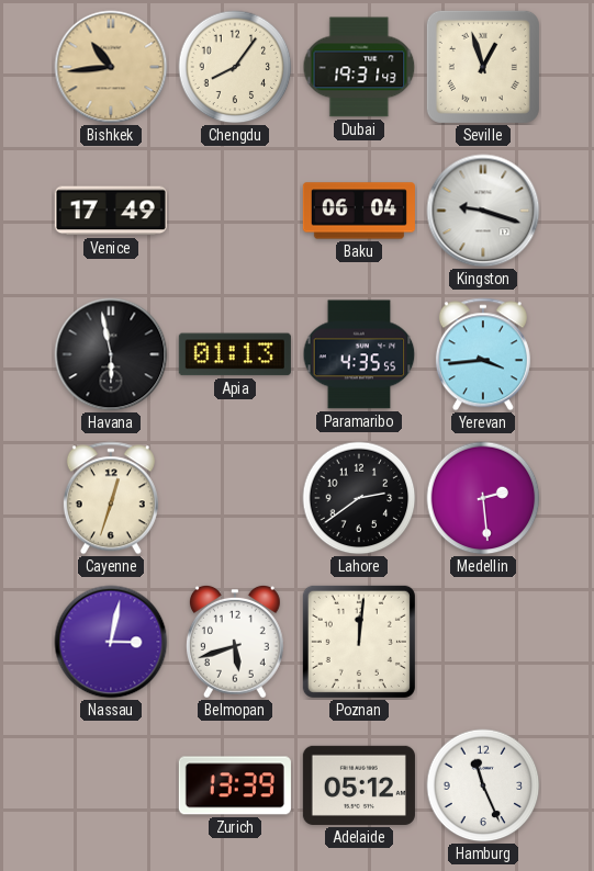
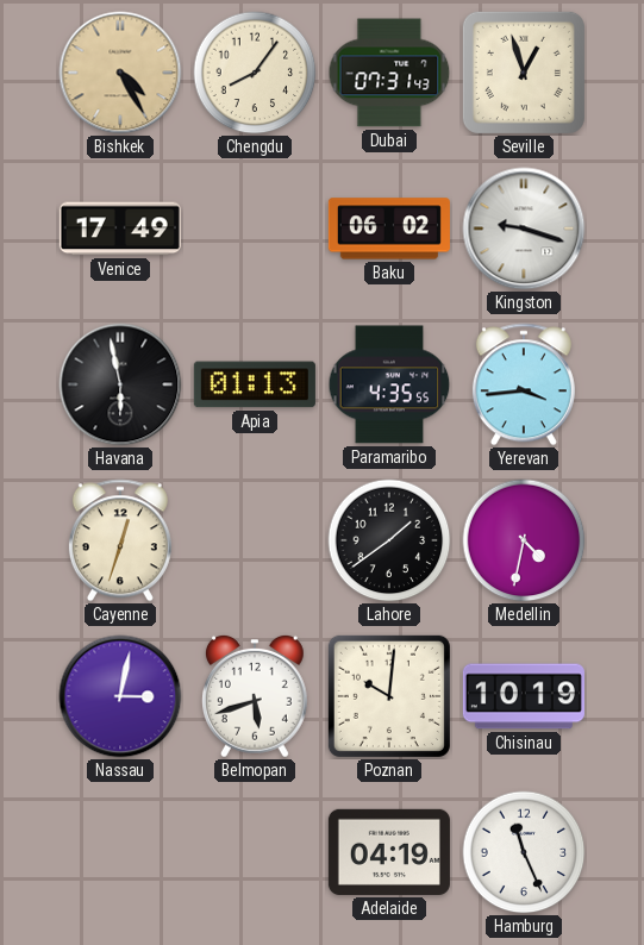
Bishkek: 10:44 -> 4:25
Dubai: 19:31 -> 07:31
Baku: 06:04 -> 06:02
Lahore: 2:39 -> 1:39
Medellin: 2:29 -> 4:32
Poznan: 12:01 -> 10:01
Chisinau: none -> 10:19
Zurich: 13:39 -> none
Adelaide: 05:12 -> 04:19
